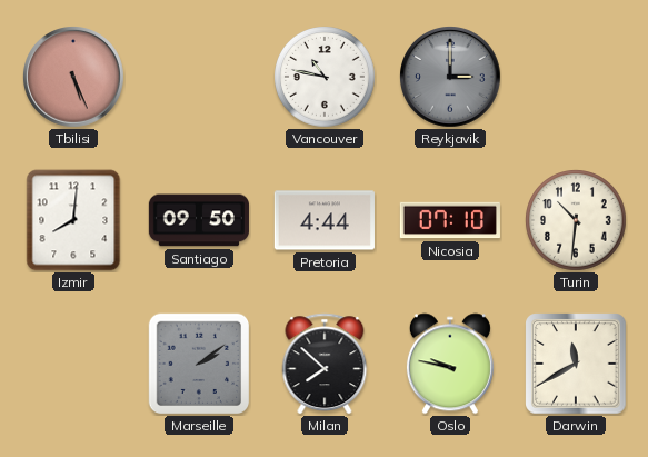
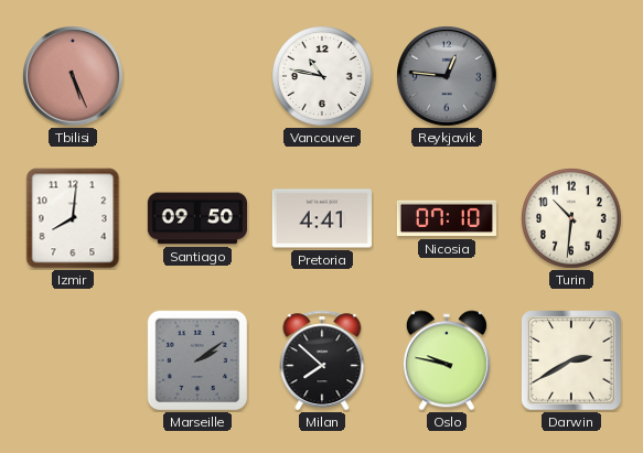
Reykjavik: 3:00 -> 12:46
Pretoria: 4:44 -> 4:41
Darwin: 11:40 -> 2:40
